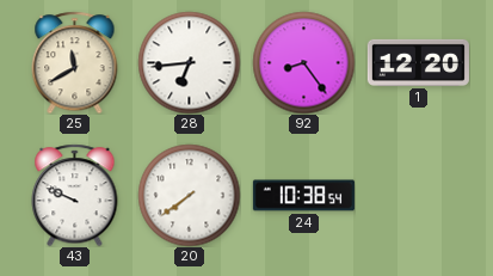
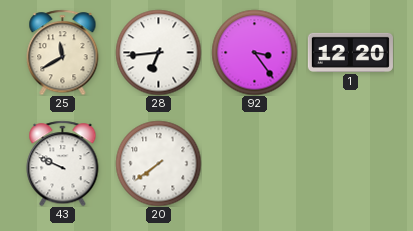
92: 8:24 -> 3:24
24: 10:38 -> none
